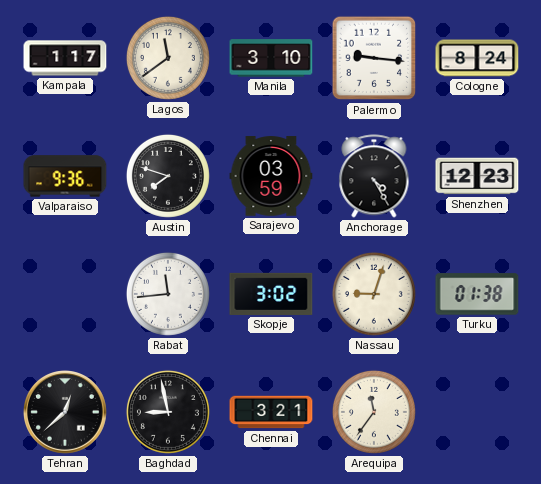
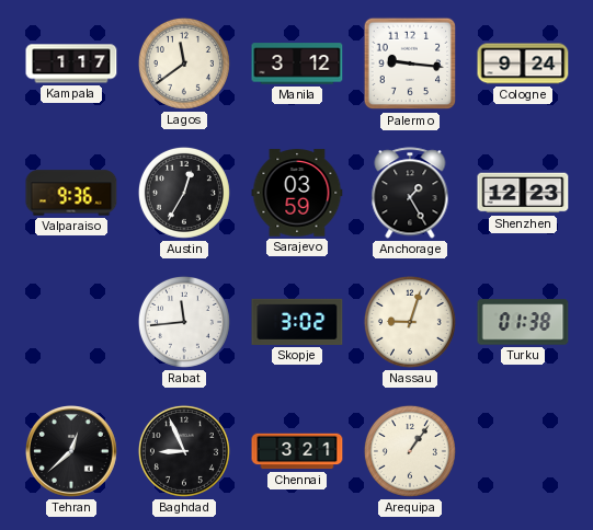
Manila: 3:10 -> 3:12
Cologne: 8:24 -> 9:24
Austin: 7:48 -> 12:35
Anchorage: 4:25 -> 1:25
Baghdad: 8:58 -> 8:56
Arequipa: 11:36 -> 1:06
